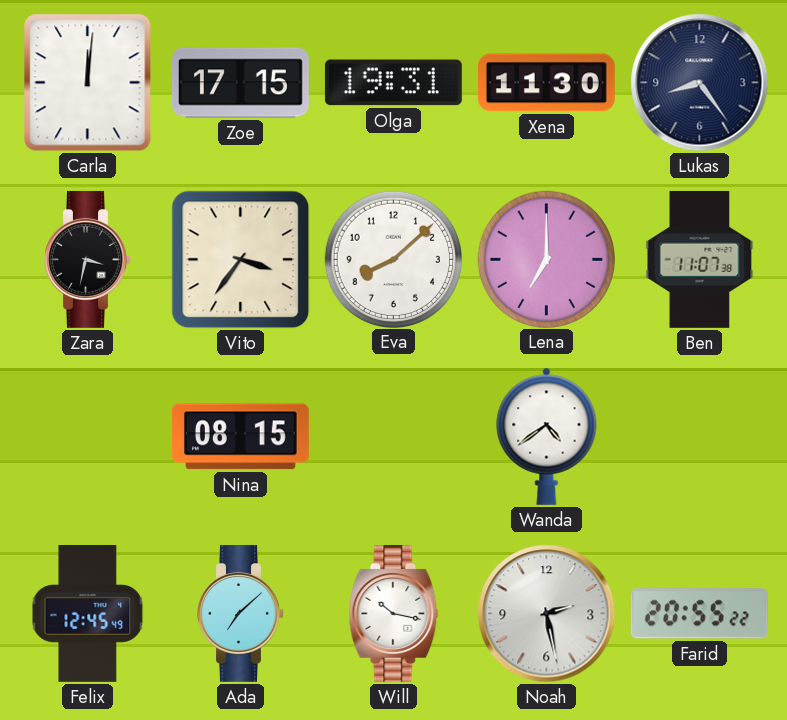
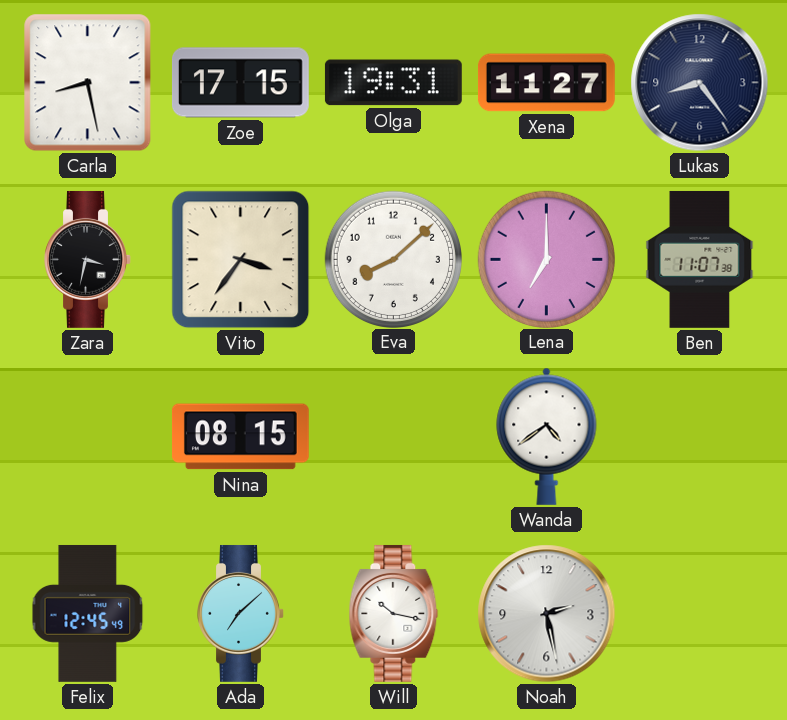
Carla: 12:01 -> 8:28
Xena: 11:30 -> 11:27
Farid: 20:55 -> none
